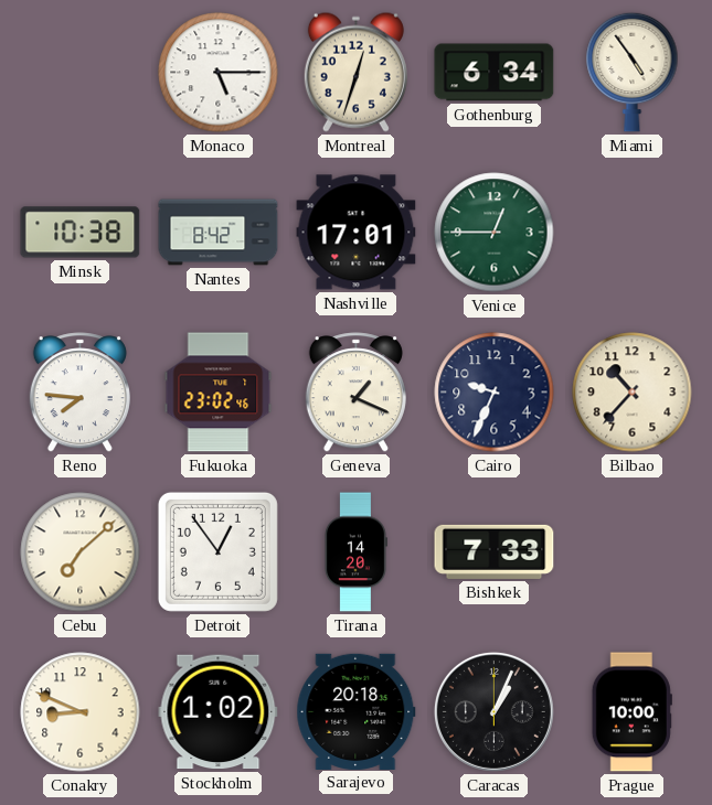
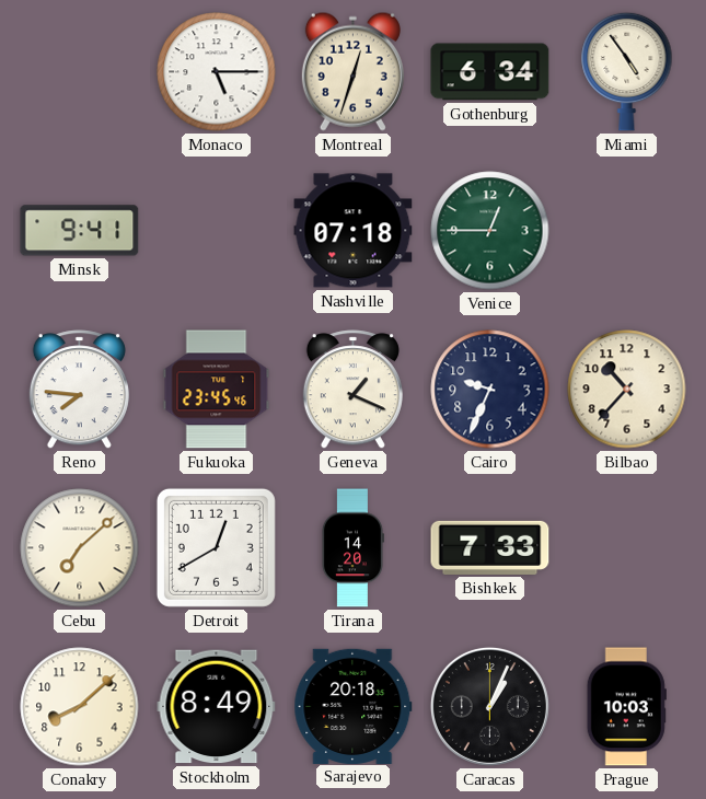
Minsk: 10:38 -> 9:41
Nantes: 8:42 -> none
Nashville: 17:01 -> 07:18
Fukuoka: 23:02 -> 23:45
Detroit: 12:54 -> 12:40
Conakry: 8:49 -> 8:08
Stockholm: 1:02 -> 8:49
Prague: 10:00 -> 10:03
